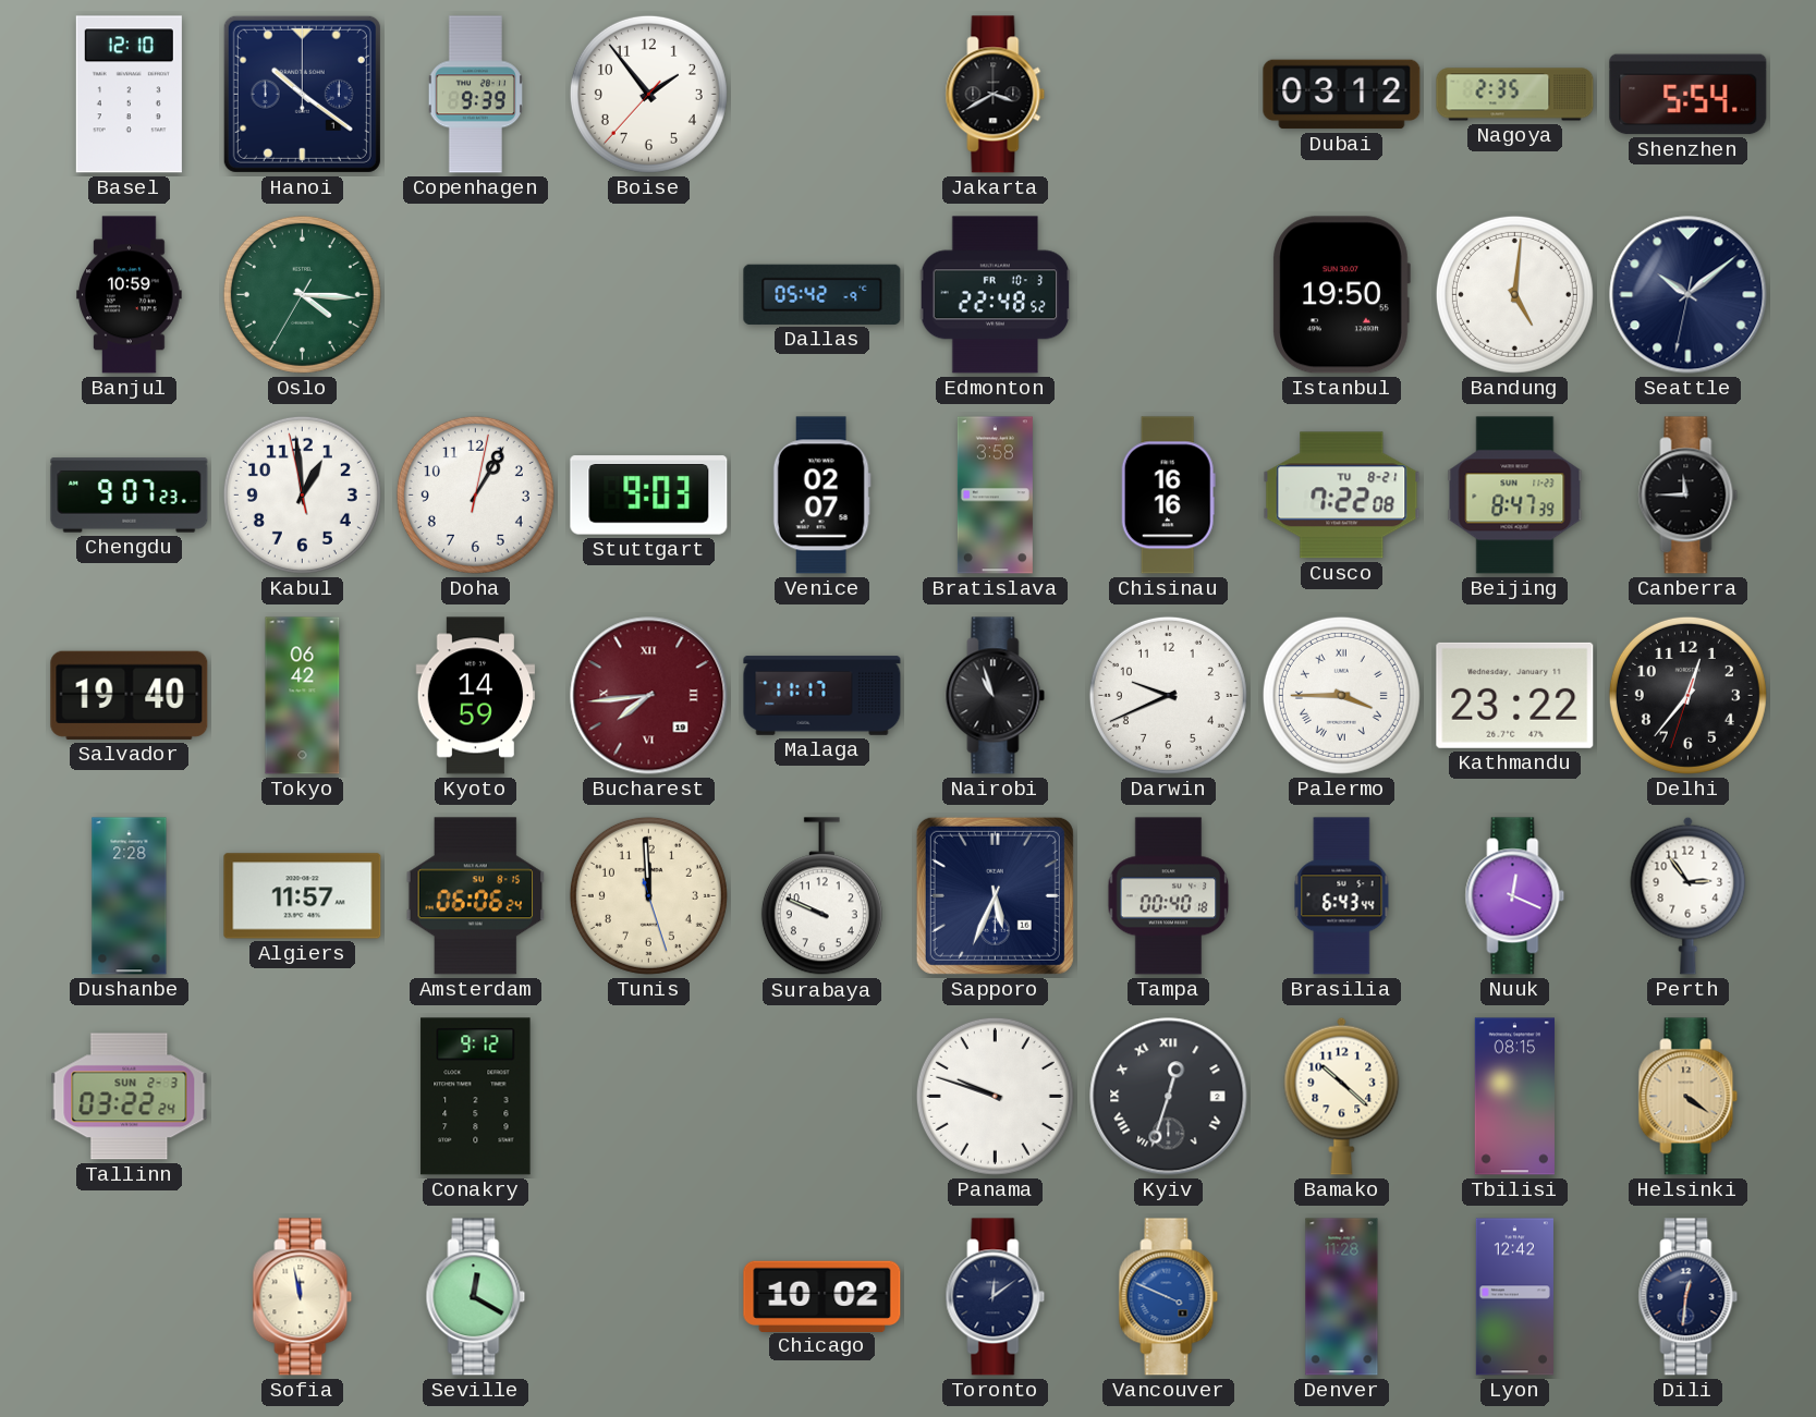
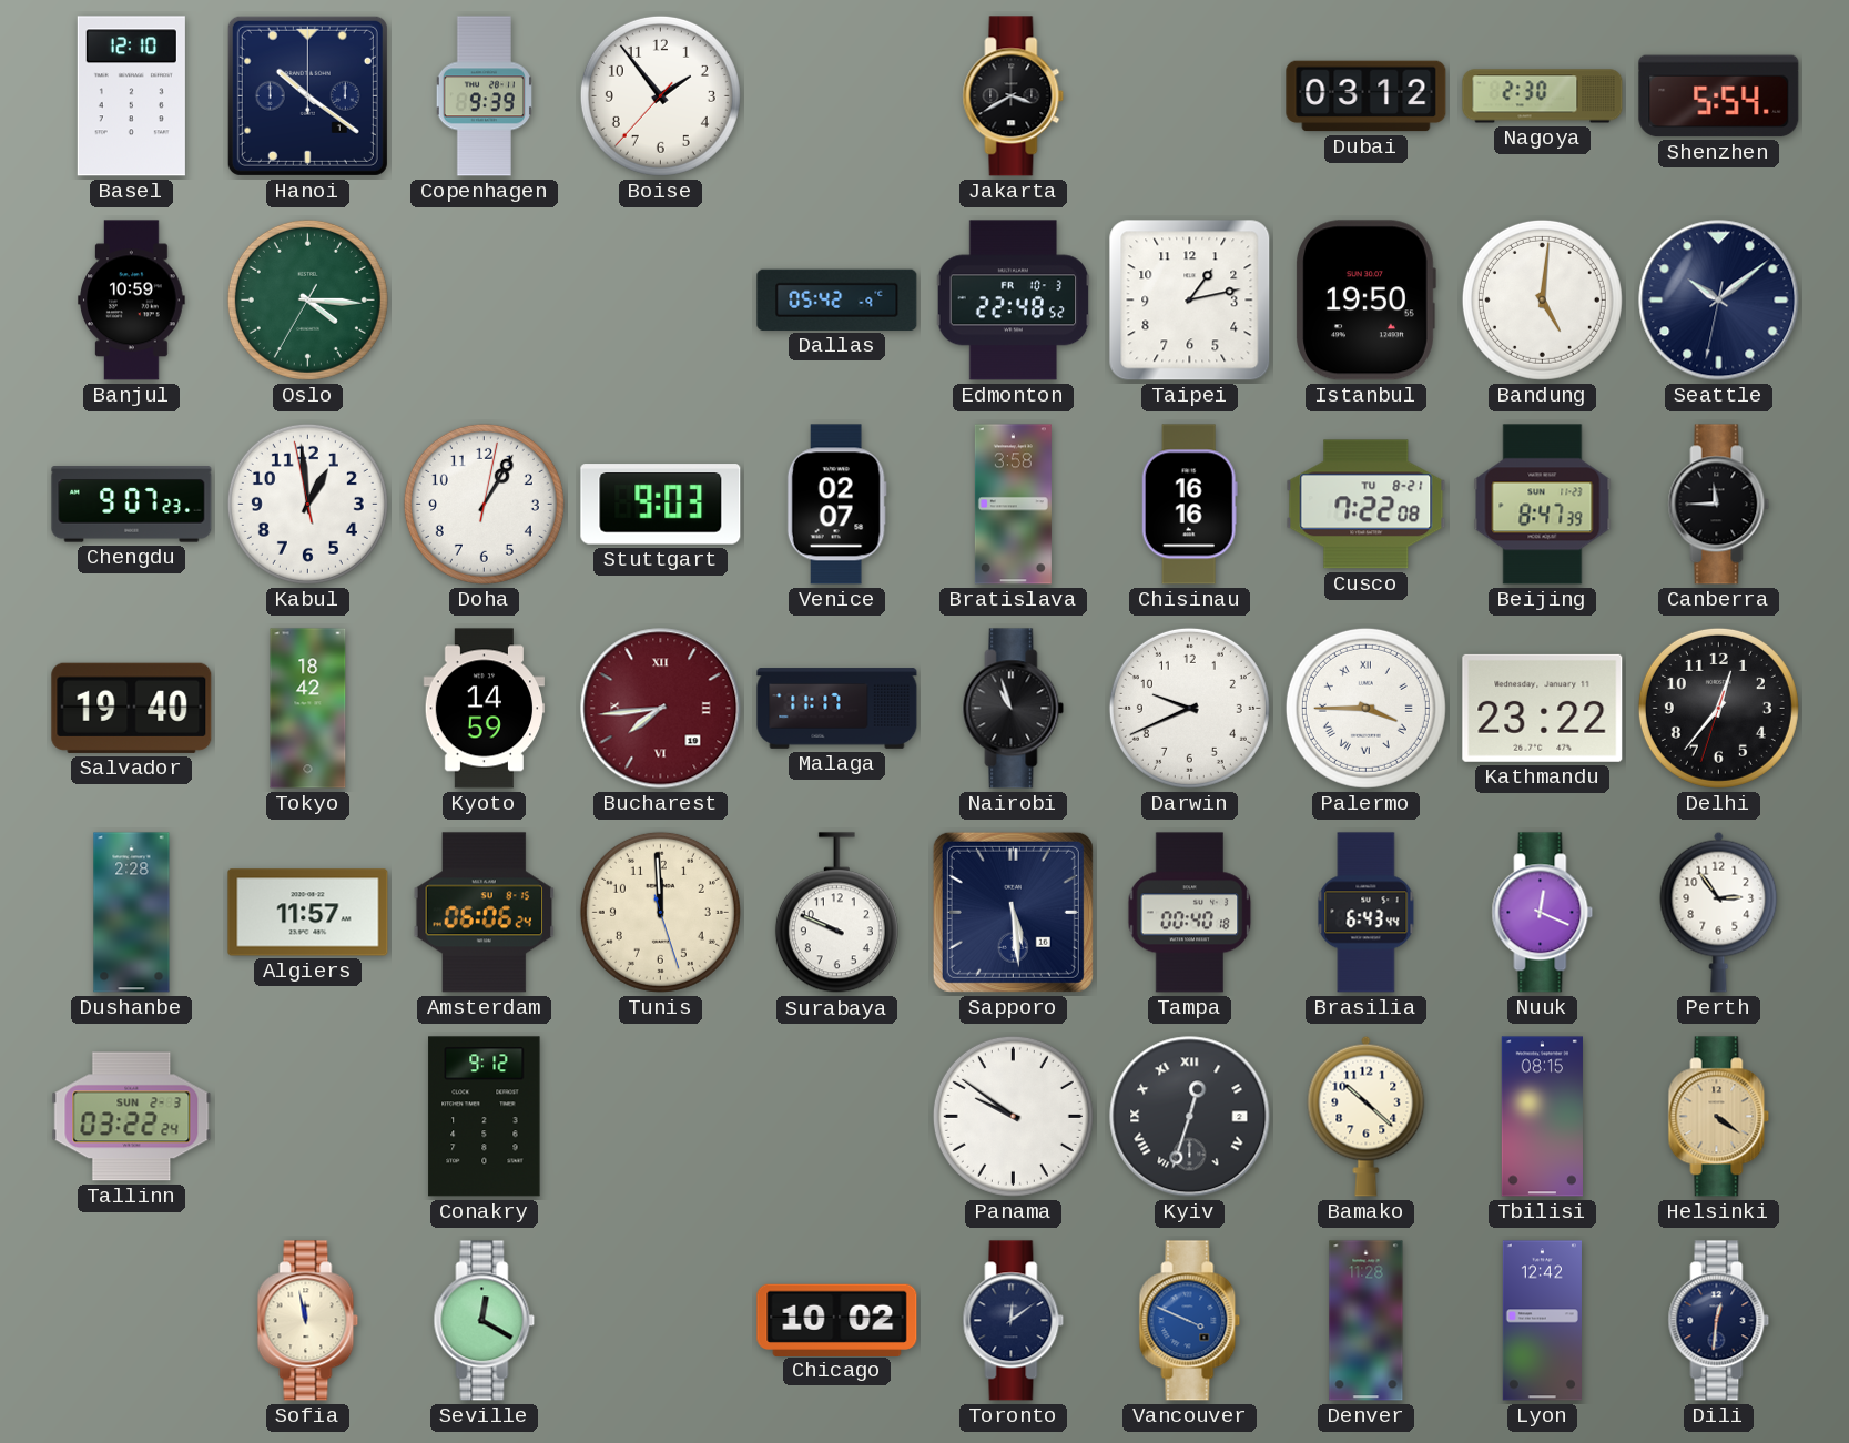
Nagoya: 2:35 -> 2:30
Taipei: none -> 1:13
Tokyo: 06:42 -> 18:42
Sapporo: 5:34 -> 5:29
Panama: 9:48 -> 9:51
